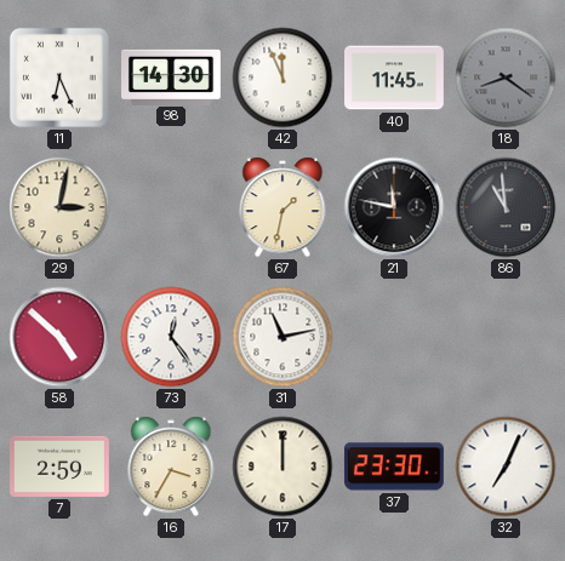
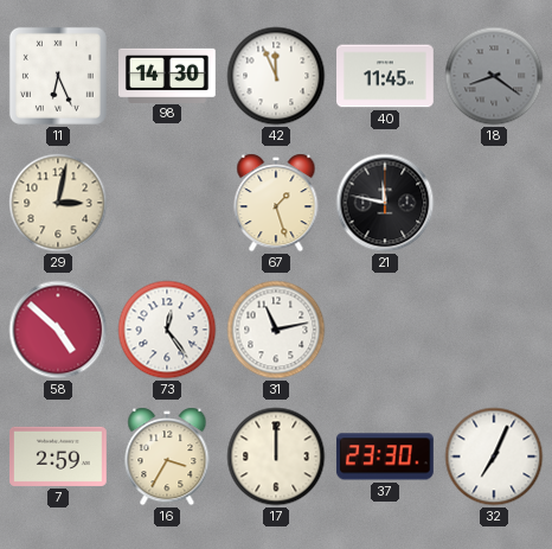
67: 1:32 -> 1:27
86: 10:59 -> none
